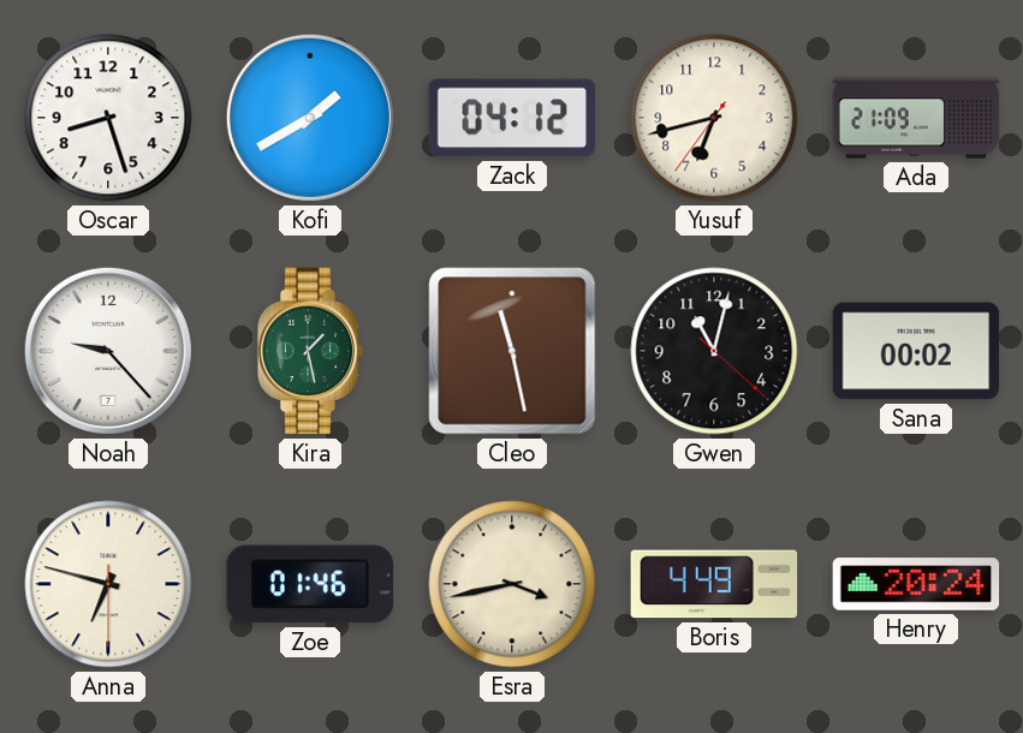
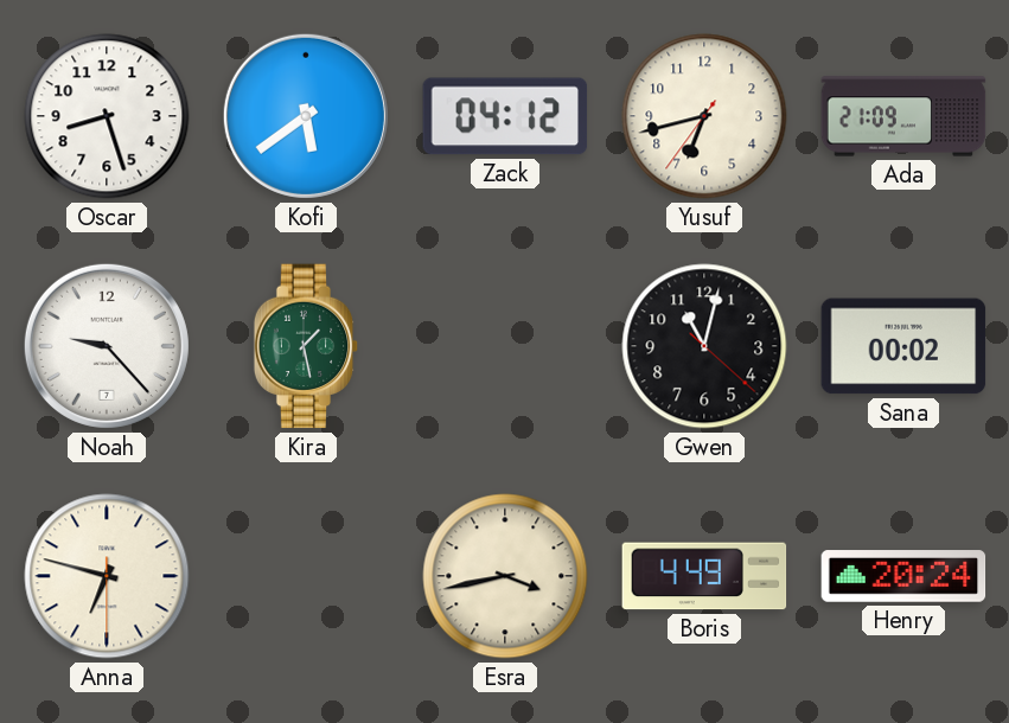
Kofi: 1:40 -> 5:39
Cleo: 11:28 -> none
Zoe: 01:46 -> none
